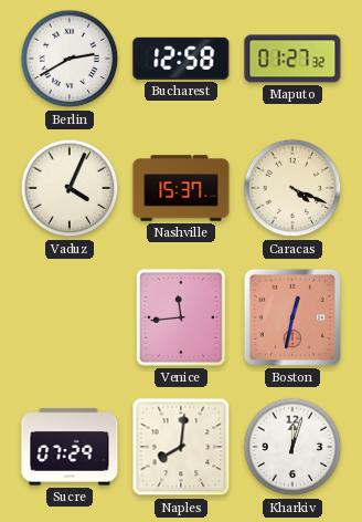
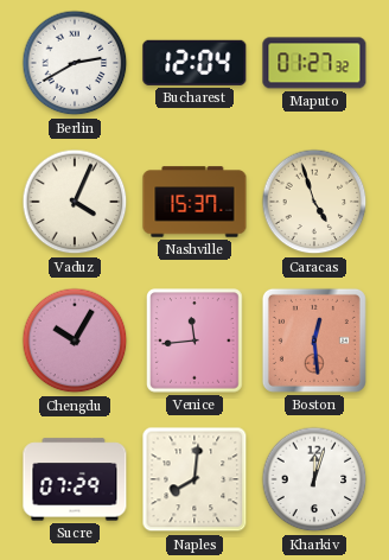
Bucharest: 12:58 -> 12:04
Caracas: 4:19 -> 4:57
Chengdu: none -> 10:05
Boston: 12:32 -> 12:29
